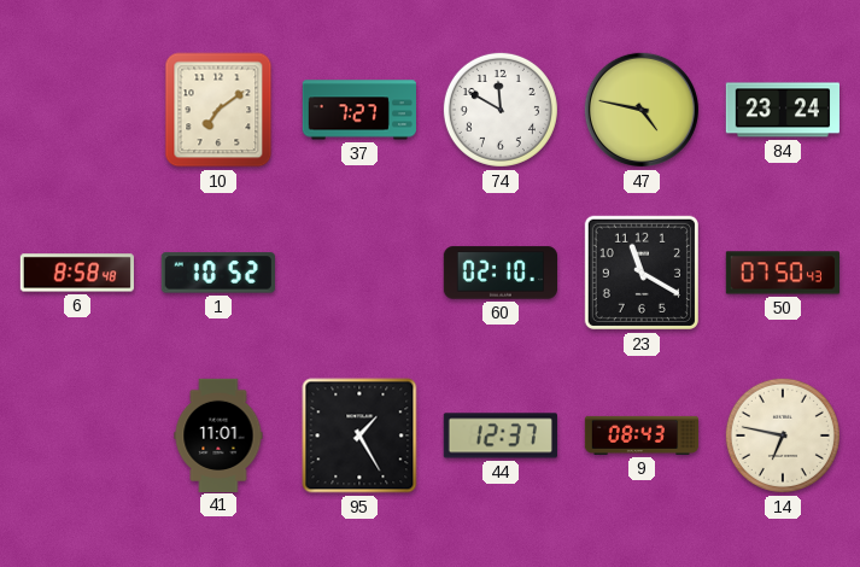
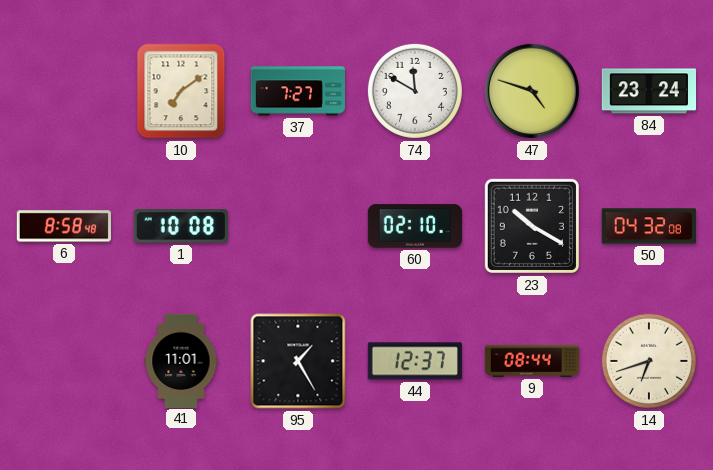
47: 4:47 -> 4:48
1: 10:52 -> 10:08
23: 11:20 -> 10:20
50: 07:50 -> 04:32
9: 08:43 -> 08:44
14: 6:47 -> 6:42
